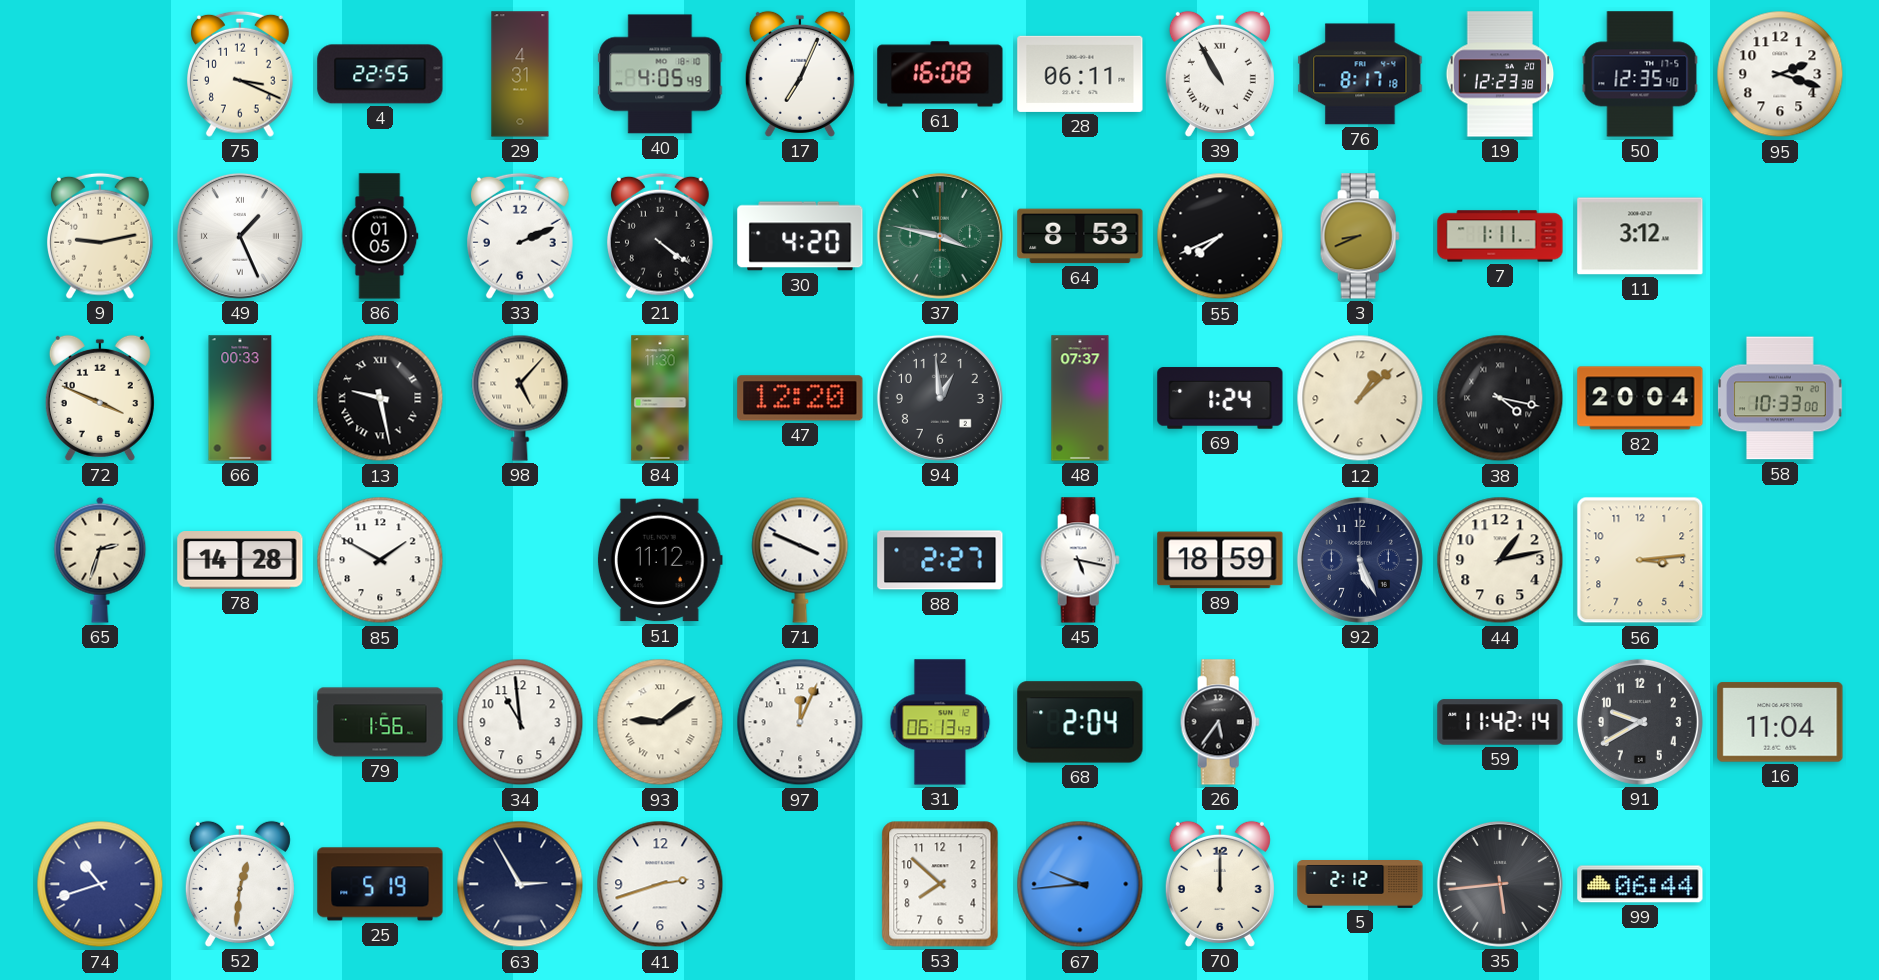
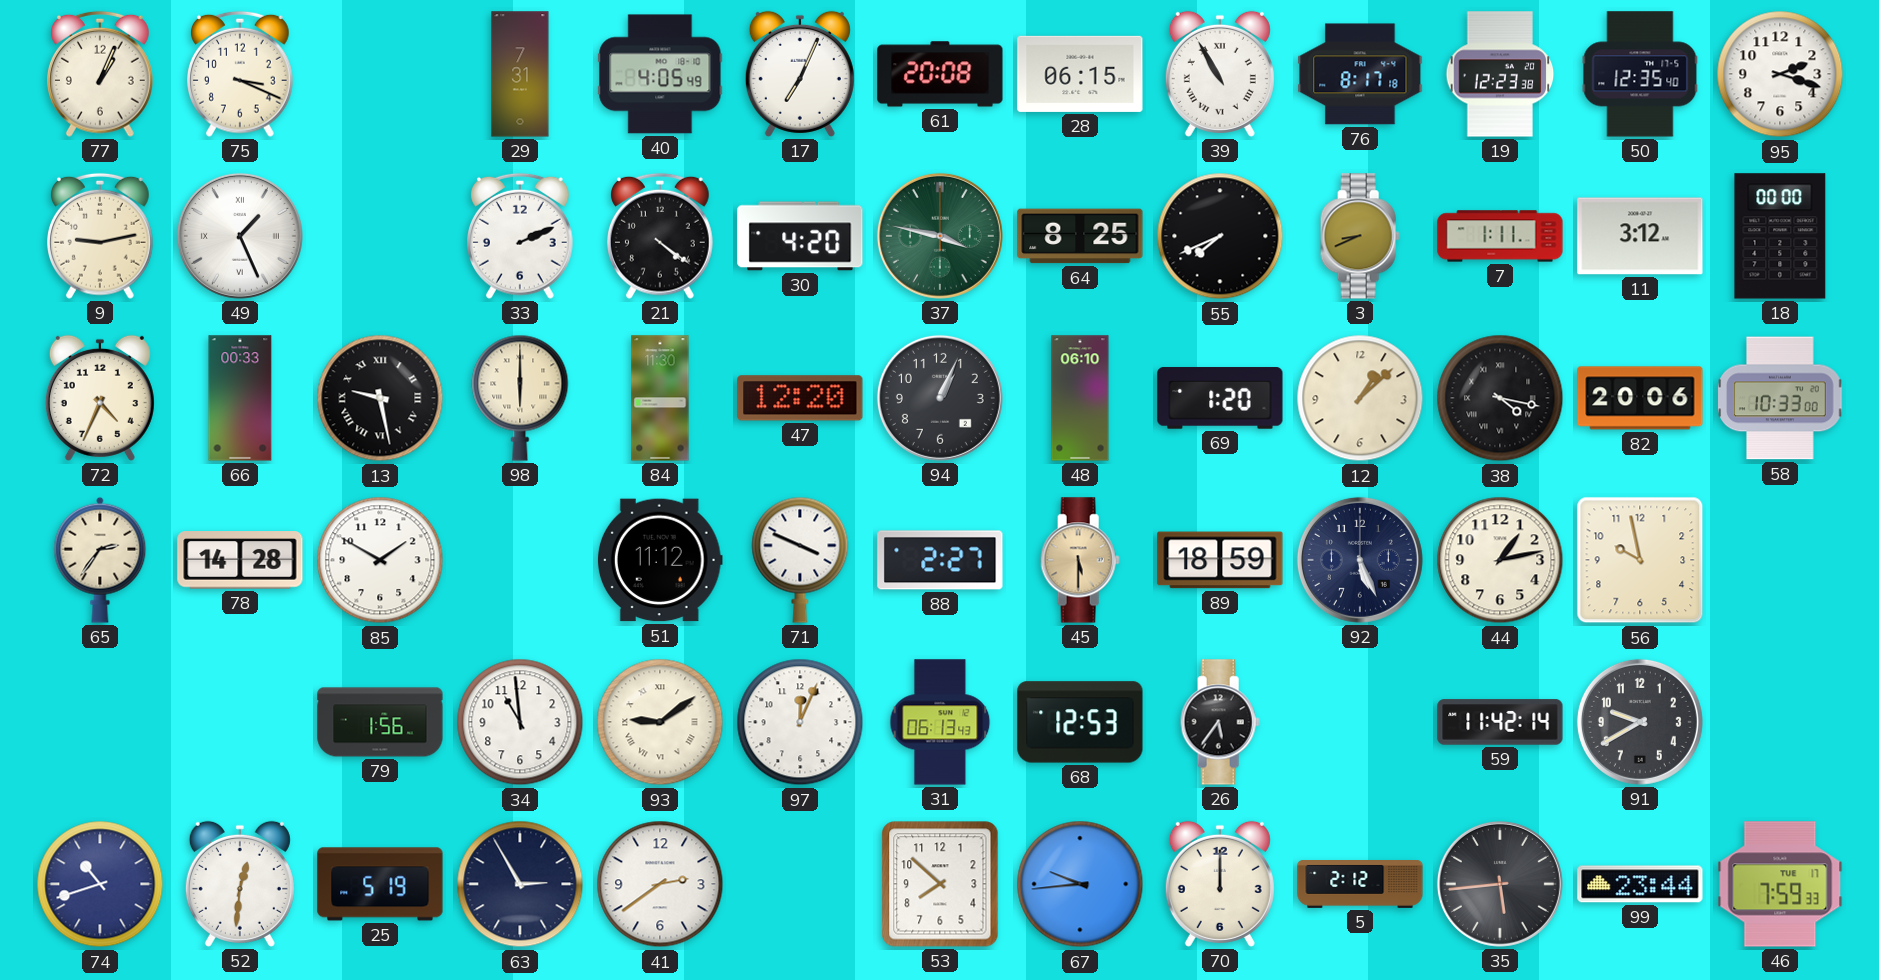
77: none -> 1:04
4: 22:55 -> none
29: 4:31 -> 7:31
61: 16:08 -> 20:08
28: 06:11 -> 06:15
86: 01:05 -> none
64: 8:53 -> 8:25
18: none -> 00:00
72: 3:49 -> 4:34
98: 5:07 -> 6:00
94: 12:59 -> 1:04
48: 07:37 -> 06:10
69: 1:24 -> 1:20
82: 20:04 -> 20:06
65: 2:33 -> 2:36
45: 5:17 -> 5:30
45 dial: white -> champagne
56: 3:14 -> 9:58
68: 2:04 -> 12:53
16: 11:04 -> none
41: 2:42 -> 2:39
99: 06:44 -> 23:44
46: none -> 7:59
